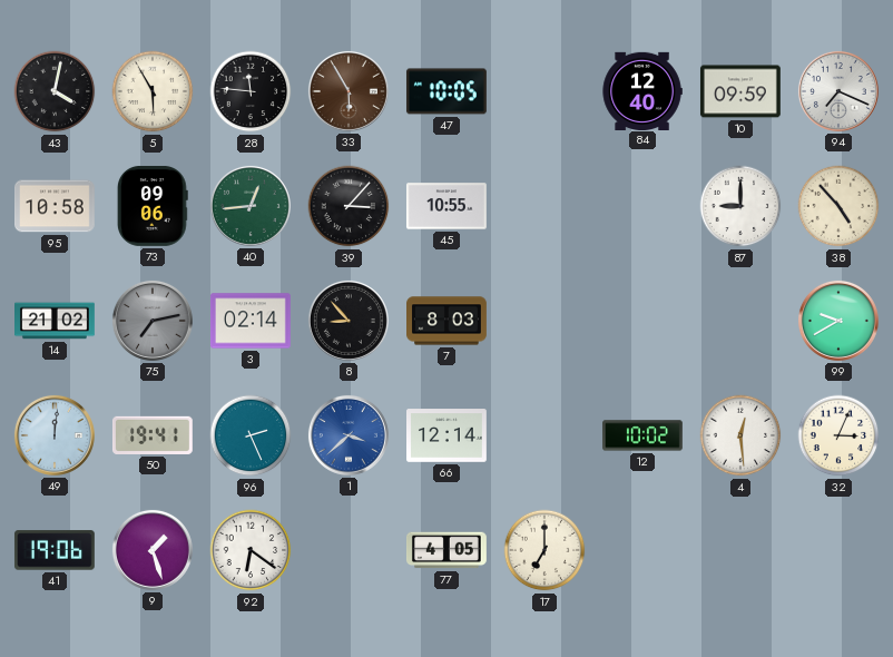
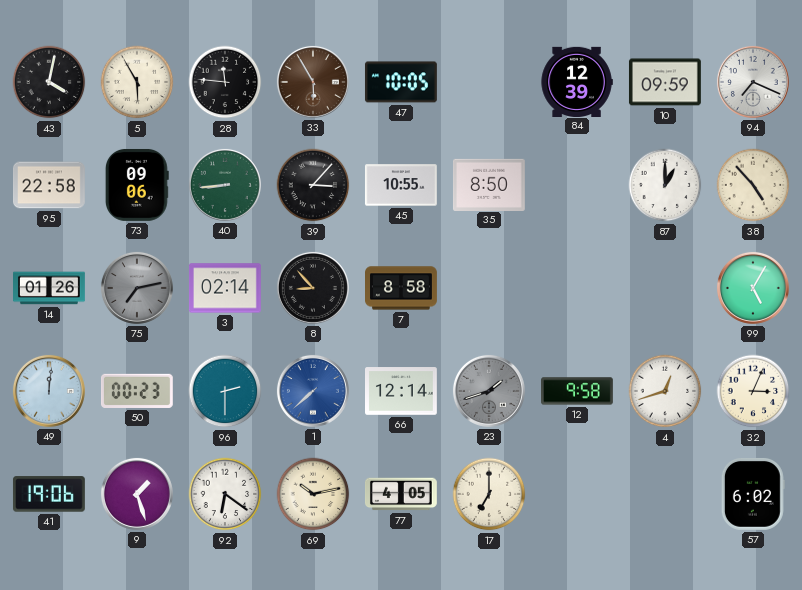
84: 12:40 -> 12:39
95: 10:58 -> 22:58
40: 12:44 -> 8:44
35: none -> 8:50
87: 9:00 -> 1:00
14: 21:02 -> 01:26
7: 8:03 -> 8:58
99: 9:40 -> 5:05
50: 19:41 -> 00:23
96: 2:26 -> 2:30
1: 3:38 -> 7:38
23: none -> 1:42
12: 10:02 -> 9:58
4: 12:29 -> 12:42
69: none -> 10:13
57: none -> 6:02
